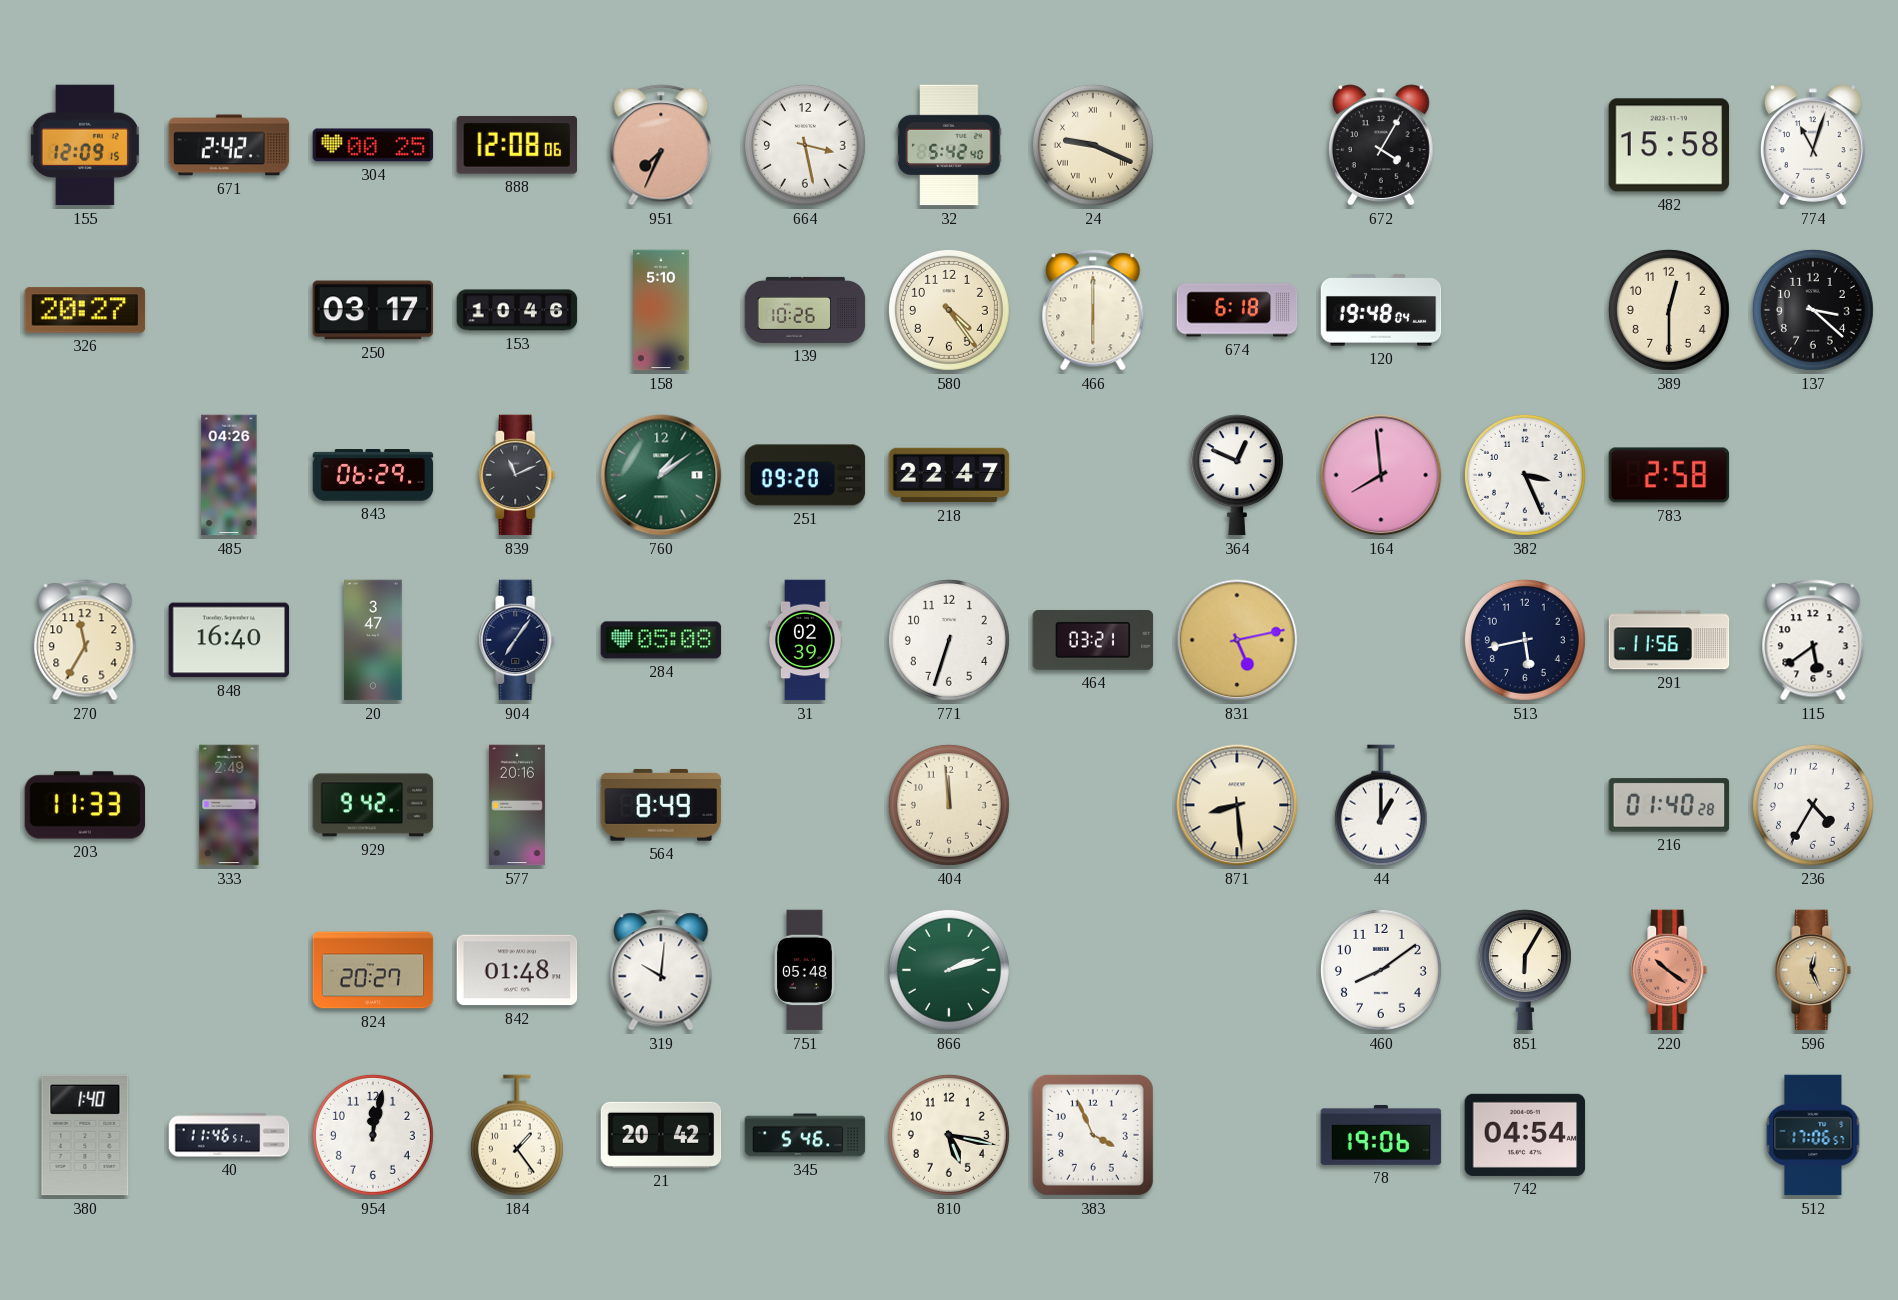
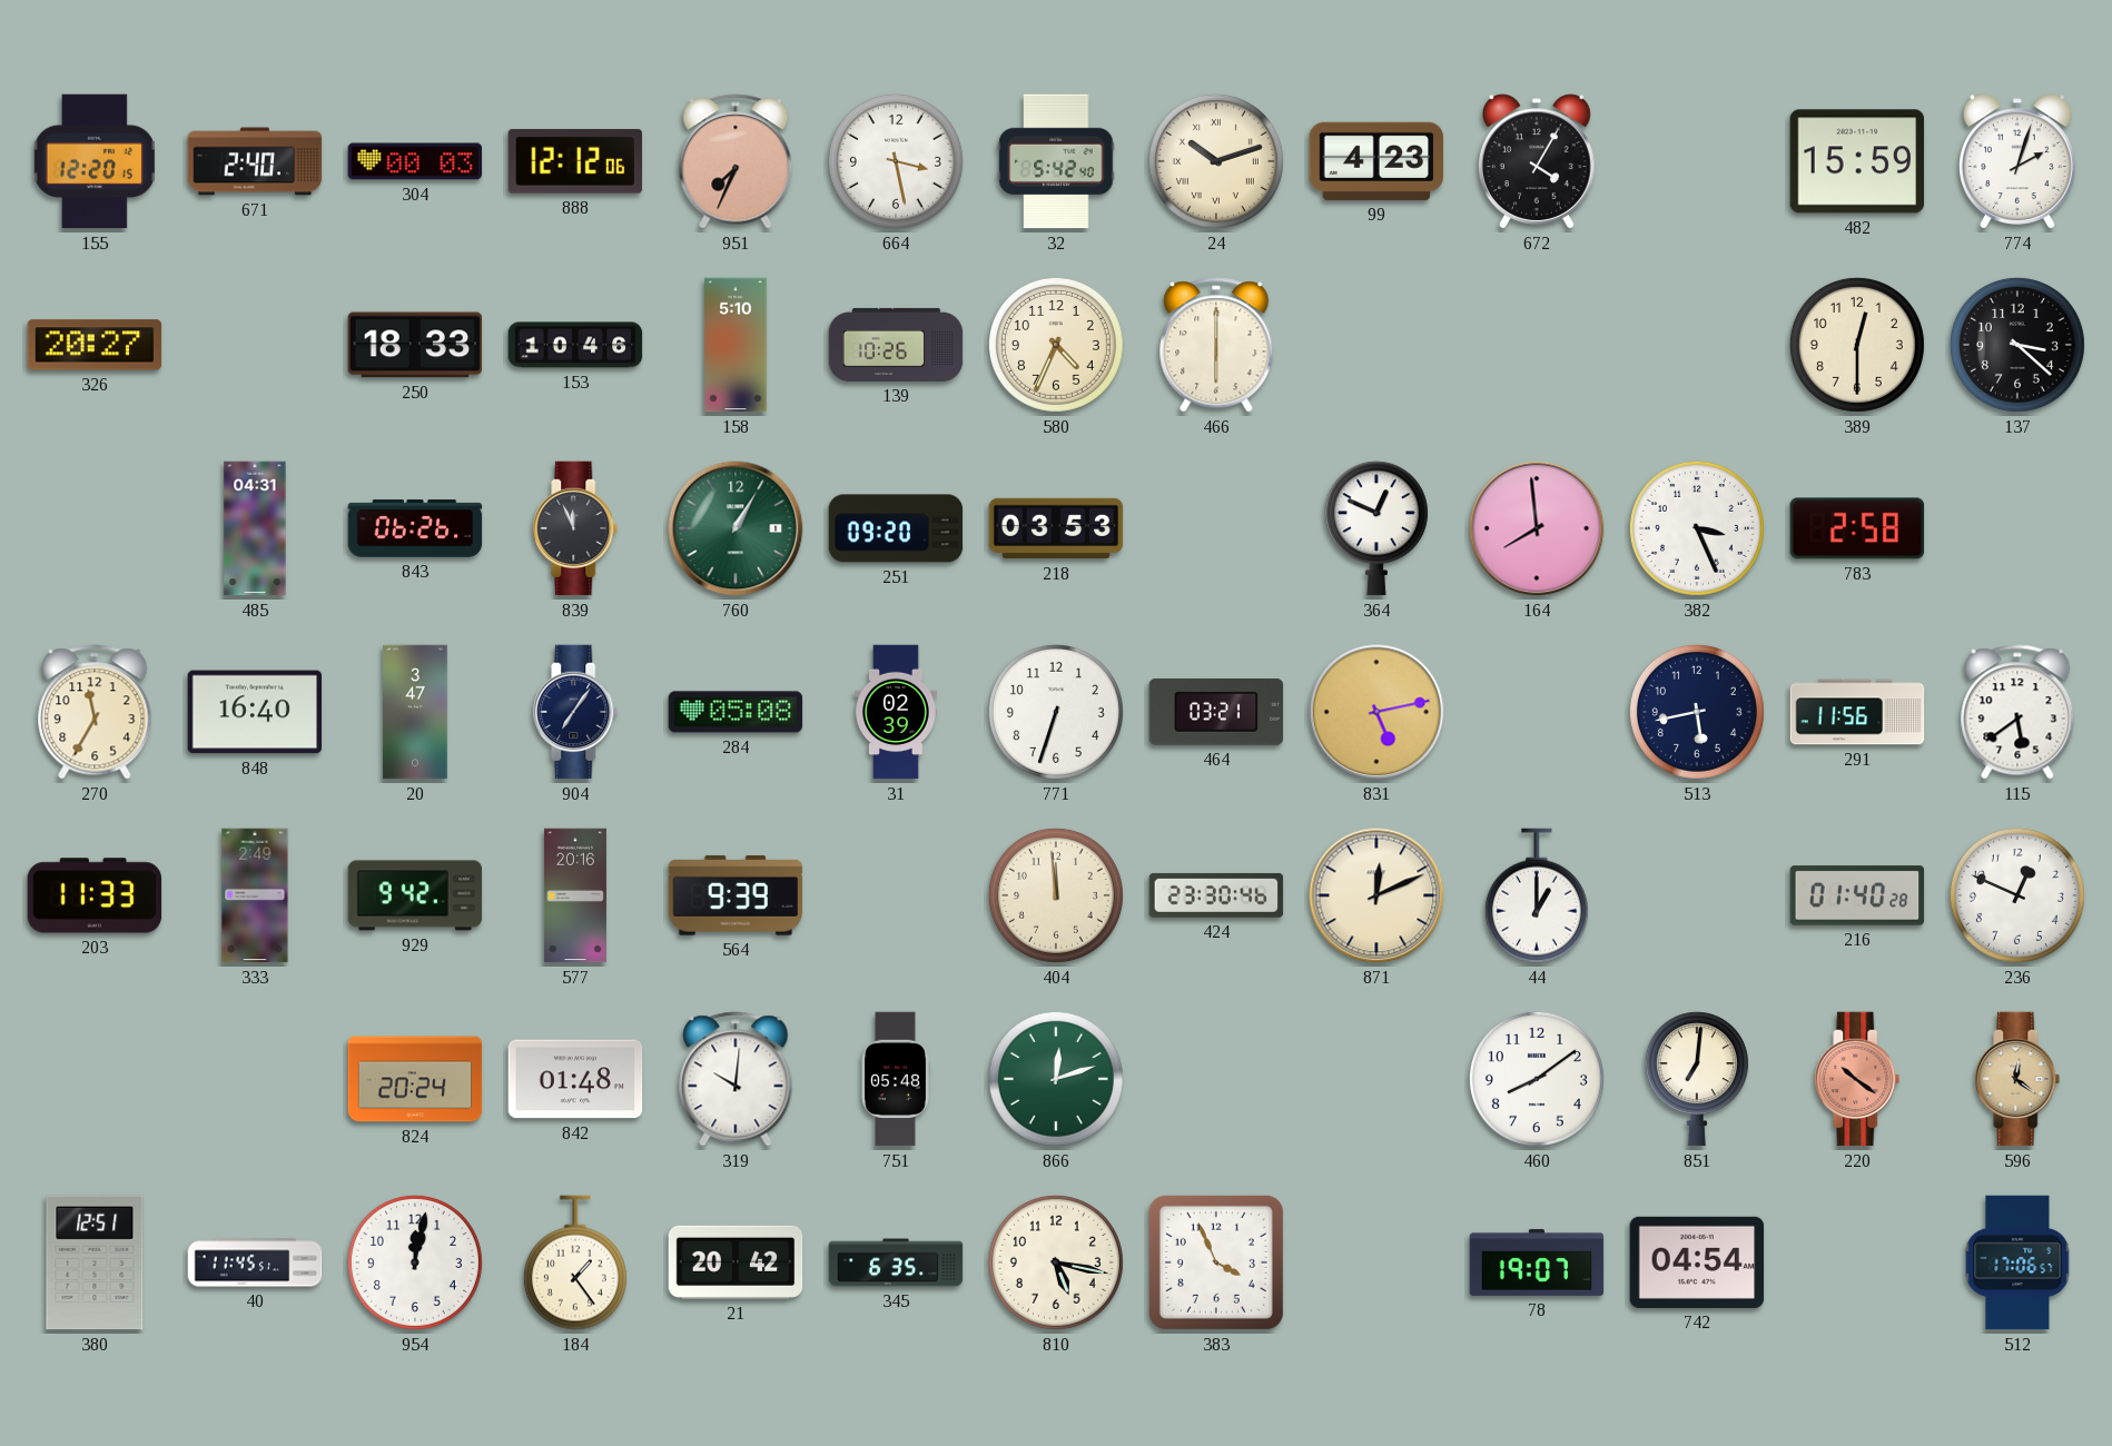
155: 12:09 -> 12:20
671: 2:42 -> 2:40
304: 00:25 -> 00:03
888: 12:08 -> 12:12
24: 9:19 -> 10:12
99: none -> 4:23
482: 15:58 -> 15:59
774: 11:03 -> 2:03
250: 03:17 -> 18:33
580: 4:24 -> 4:34
674: 6:18 -> none
120: 19:48 -> none
485: 04:26 -> 04:31
843: 06:29 -> 06:26
839: 11:11 -> 11:56
760: 1:09 -> 1:05
218: 22:47 -> 03:53
564: 8:49 -> 9:39
424: none -> 23:30
871: 8:29 -> 12:11
236: 4:35 -> 12:49
824: 20:27 -> 20:24
866: 2:12 -> 12:12
851: 6:05 -> 7:01
596: 12:26 -> 12:21
380: 1:40 -> 12:51
40: 11:46 -> 11:45
345: 5:46 -> 6:35
78: 19:06 -> 19:07
